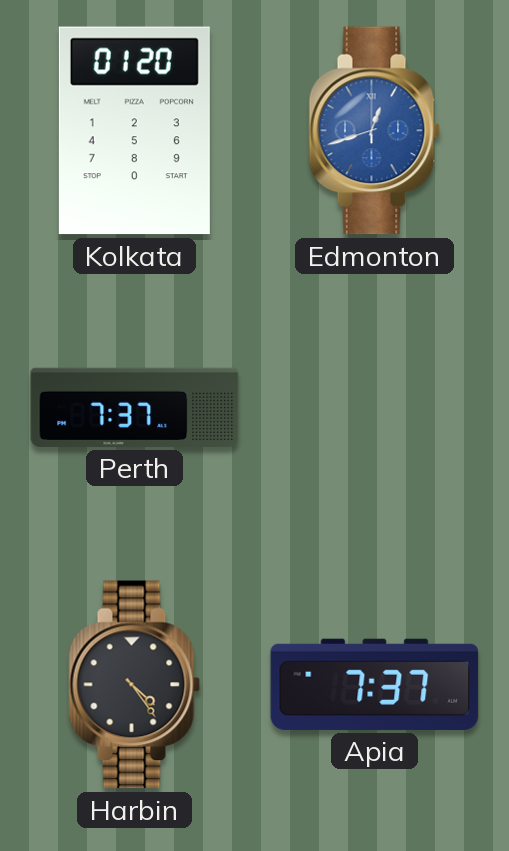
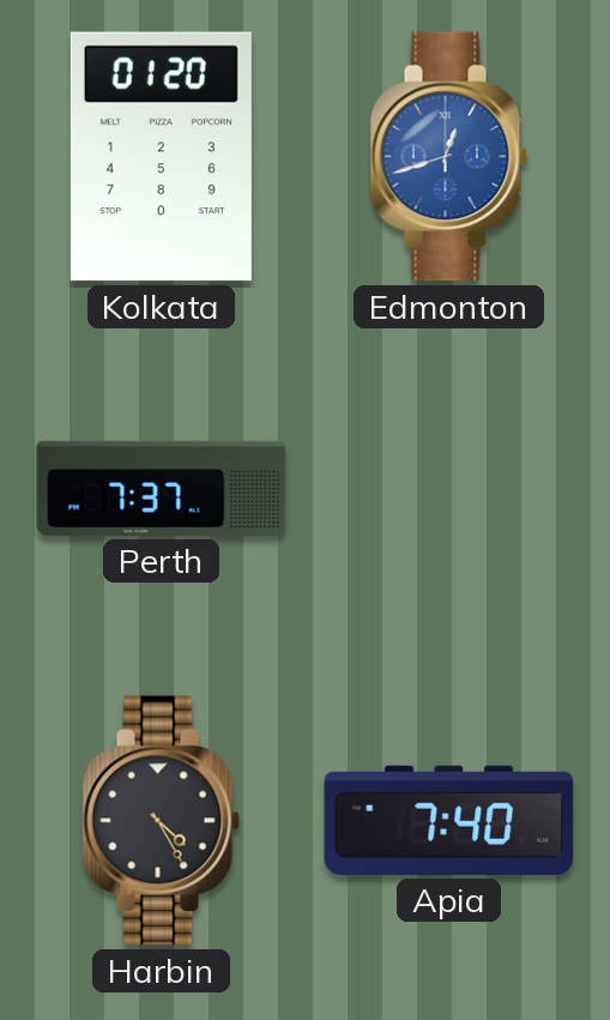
Harbin: 4:24 -> 4:25
Apia: 7:37 -> 7:40
